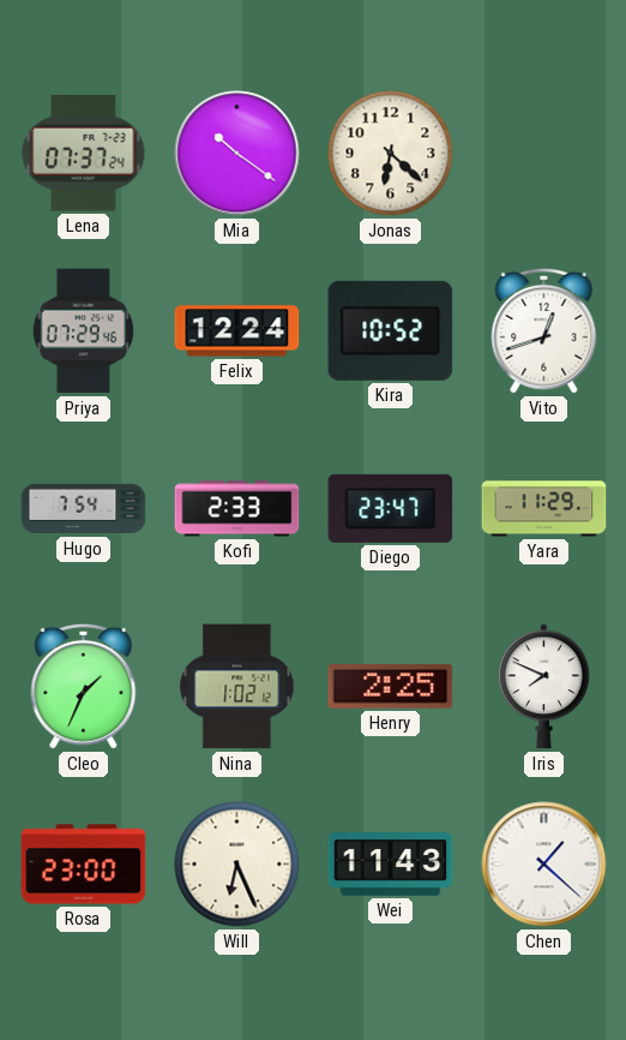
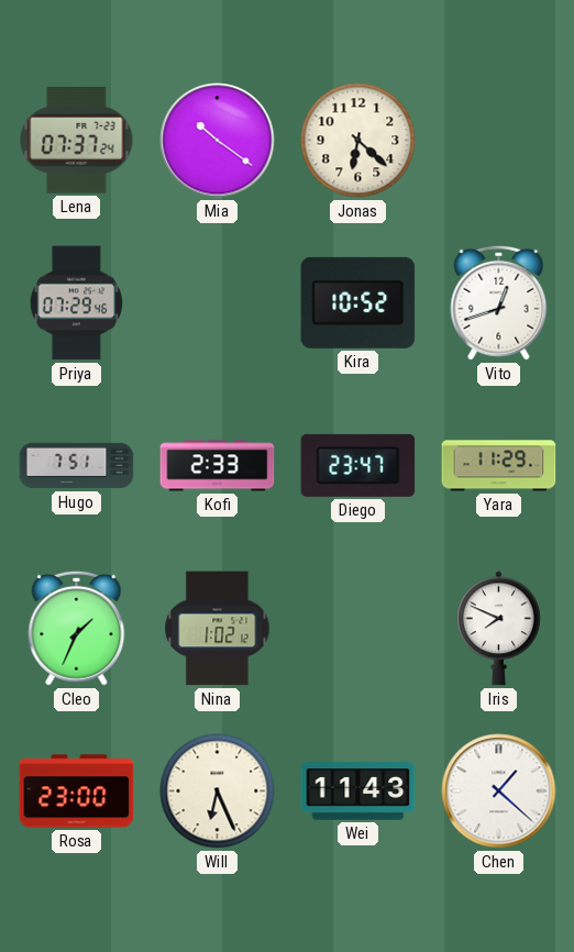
Felix: 12:24 -> none
Hugo: 7:54 -> 7:51
Henry: 2:25 -> none
